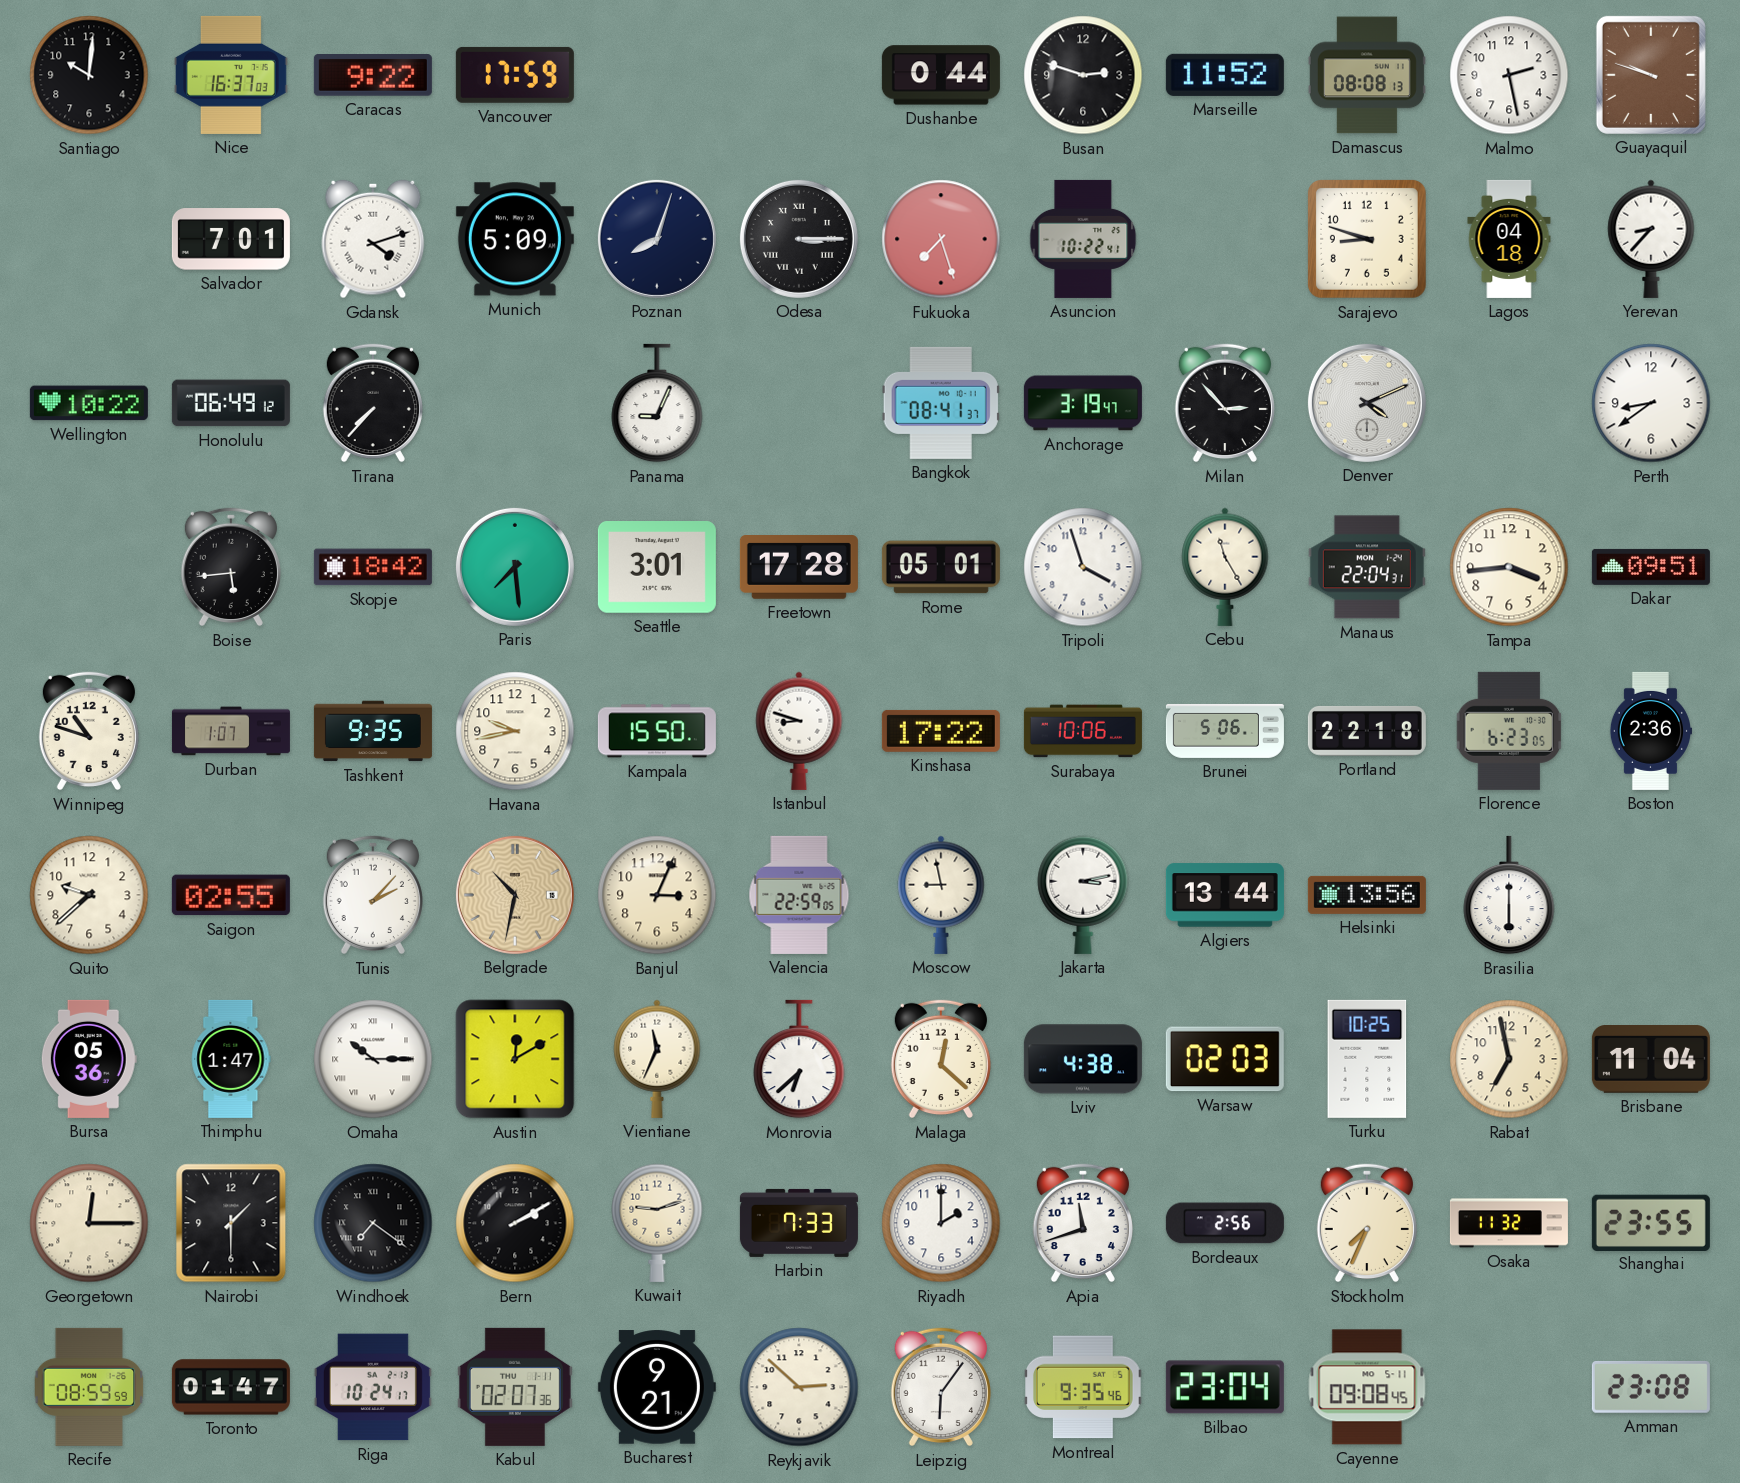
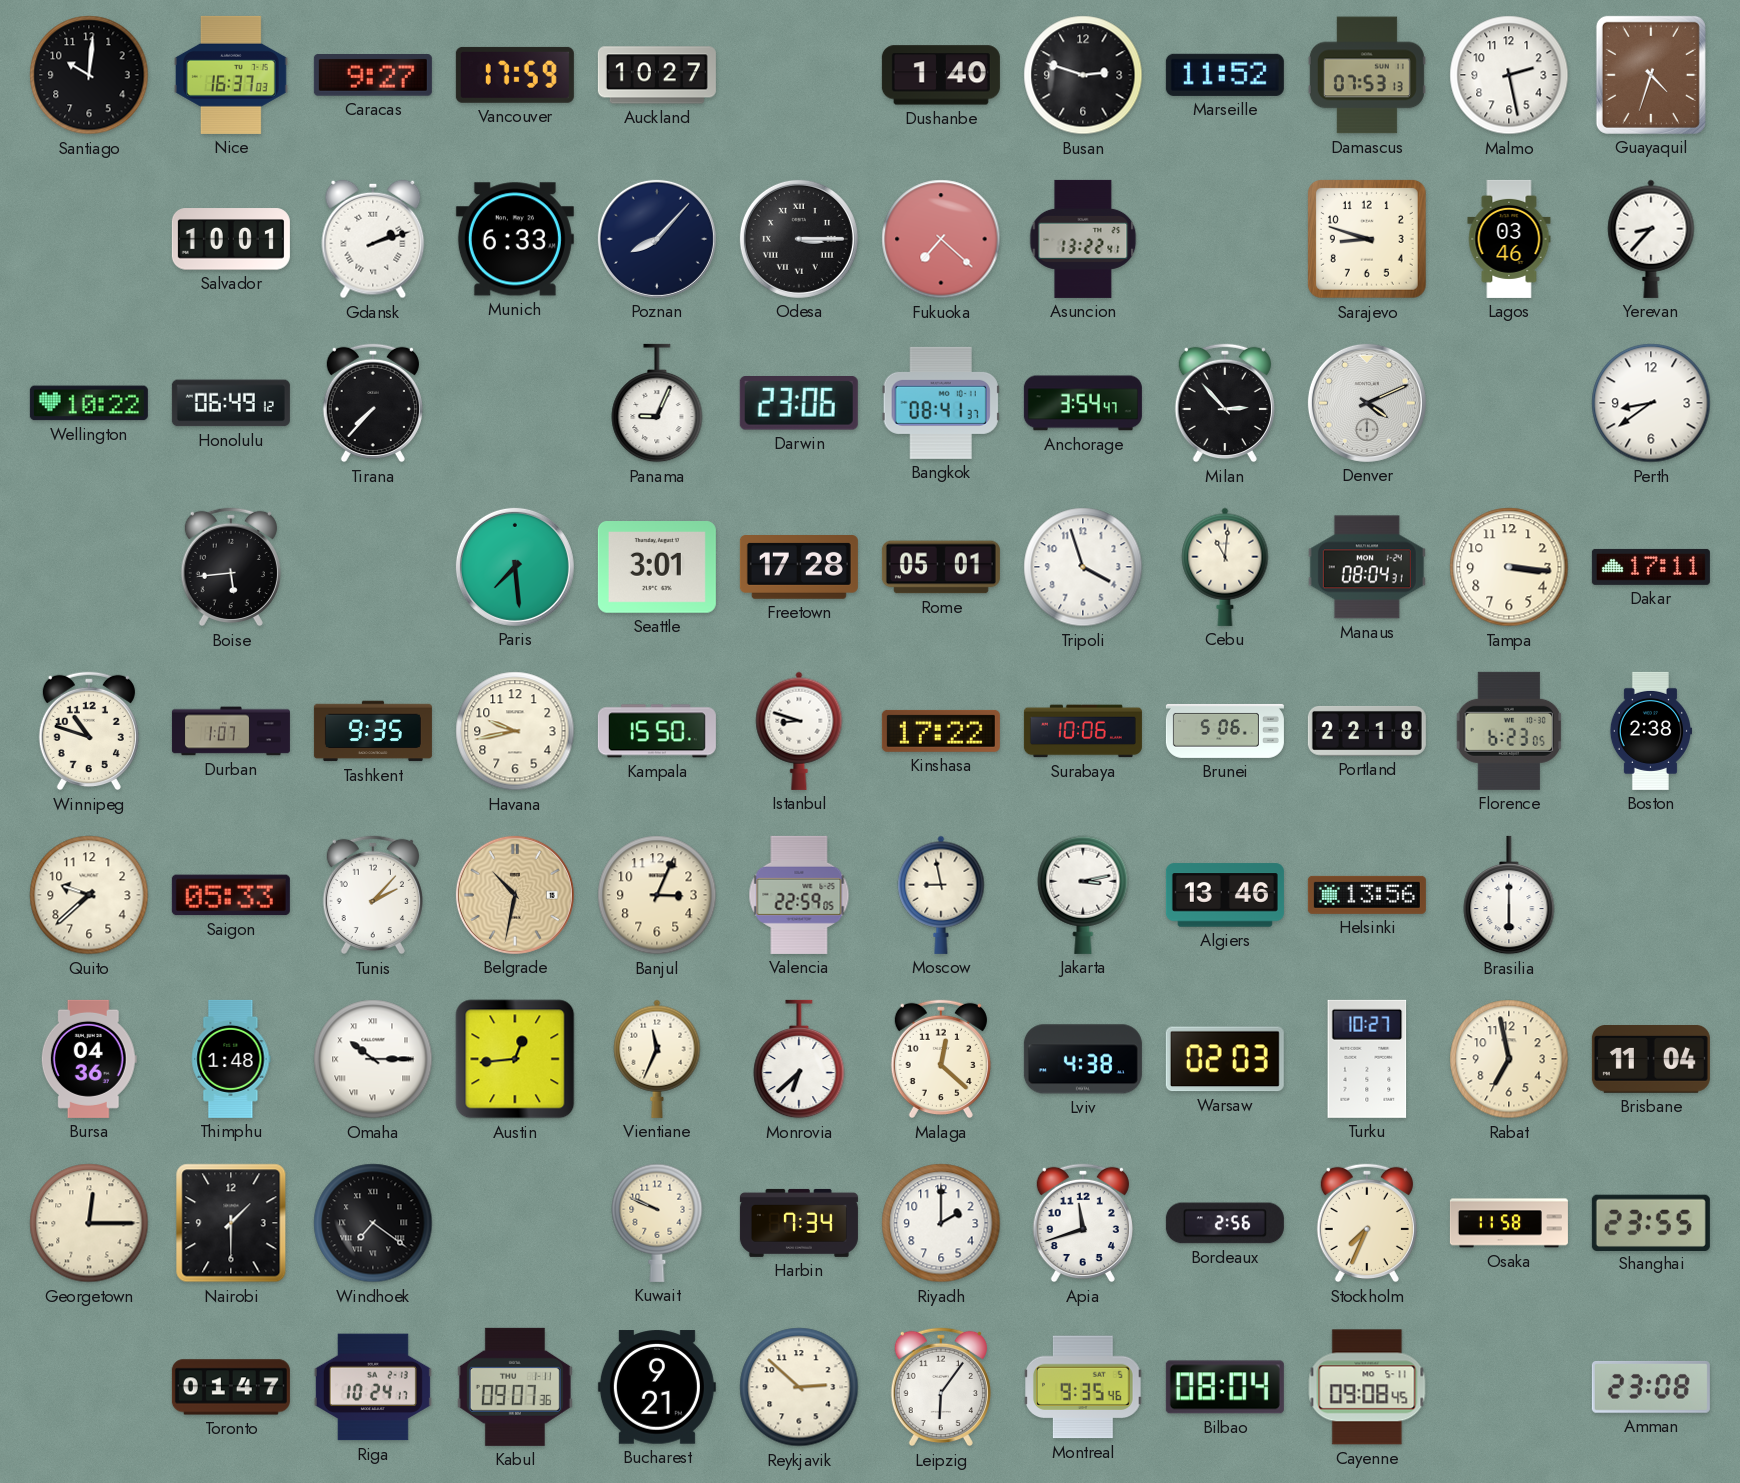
Caracas: 9:22 -> 9:27
Auckland: none -> 10:27
Dushanbe: 0:44 -> 1:40
Damascus: 08:08 -> 07:53
Guayaquil: 9:48 -> 4:33
Salvador: 7:01 -> 10:01
Gdansk: 4:12 -> 2:12
Munich: 5:09 -> 6:33
Poznan: 8:03 -> 8:07
Fukuoka: 7:27 -> 7:22
Asuncion: 10:22 -> 13:22
Lagos: 04:18 -> 03:46
Darwin: none -> 23:06
Anchorage: 3:19 -> 3:54
Skopje: 18:42 -> none
Cebu: 11:25 -> 11:01
Manaus: 22:04 -> 08:04
Tampa: 3:44 -> 3:16
Dakar: 09:51 -> 17:11
Boston: 2:36 -> 2:38
Saigon: 02:55 -> 05:33
Algiers: 13:44 -> 13:46
Bursa: 05:36 -> 04:36
Thimphu: 1:47 -> 1:48
Austin: 12:10 -> 12:44
Turku: 10:25 -> 10:27
Bern: 2:10 -> none
Kuwait: 9:12 -> 9:49
Harbin: 7:33 -> 7:34
Osaka: 11:32 -> 11:58
Recife: 08:59 -> none
Kabul: 02:07 -> 09:07
Bilbao: 23:04 -> 08:04
